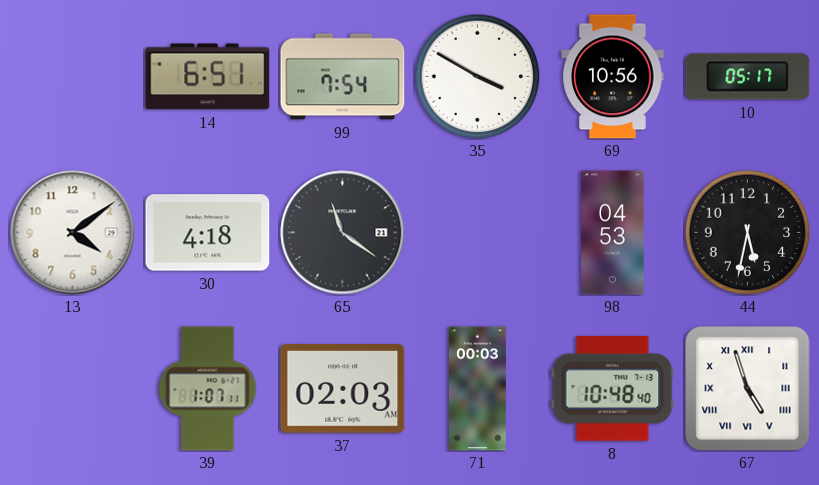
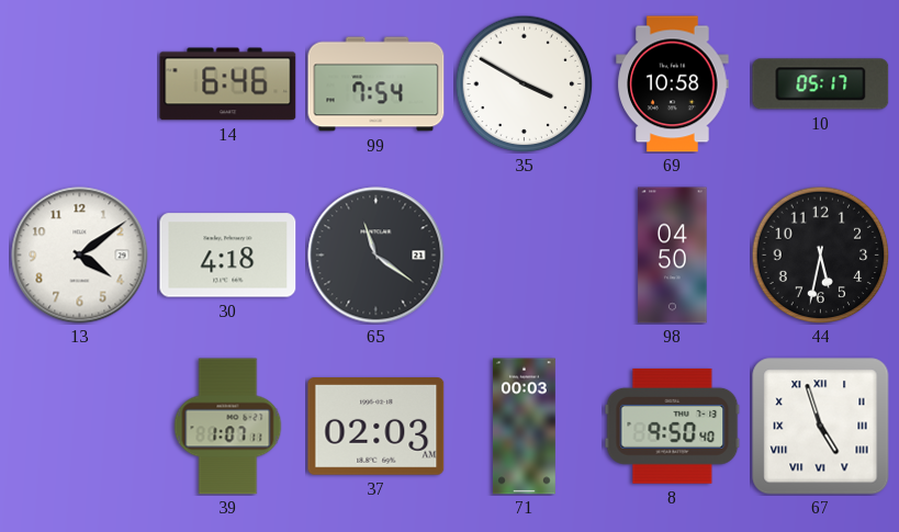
14: 6:51 -> 6:46
69: 10:56 -> 10:58
98: 04:53 -> 04:50
8: 10:48 -> 9:50
